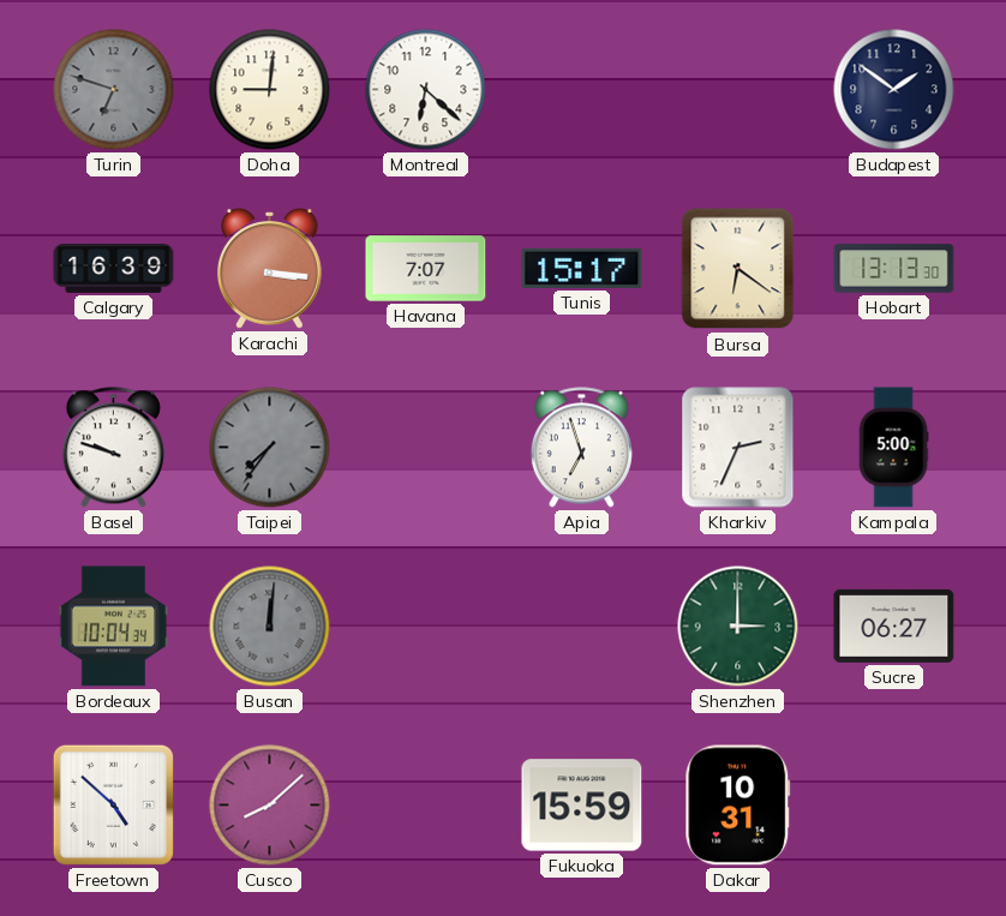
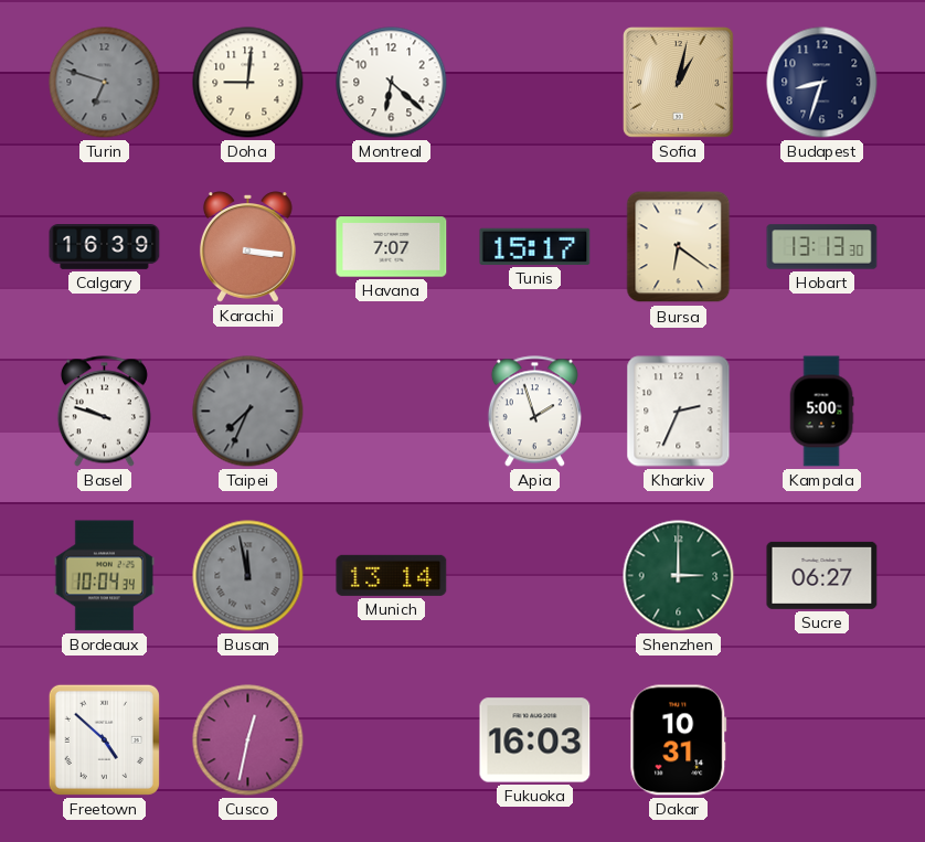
Sofia: none -> 1:02
Budapest: 1:51 -> 8:33
Taipei: 7:36 -> 7:34
Apia: 6:57 -> 1:57
Busan: 12:01 -> 11:58
Munich: none -> 13:14
Cusco: 8:08 -> 12:32
Fukuoka: 15:59 -> 16:03
